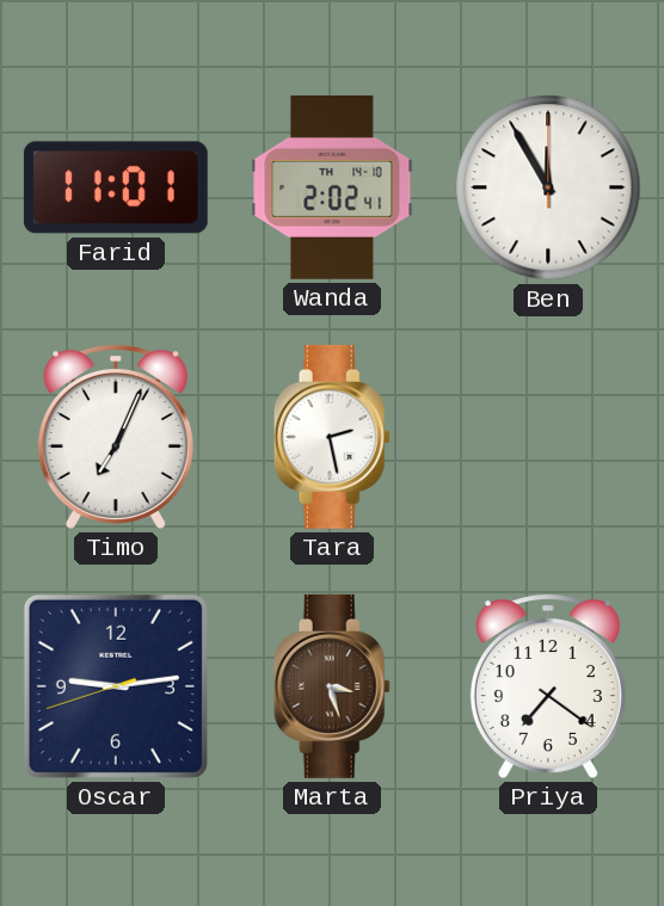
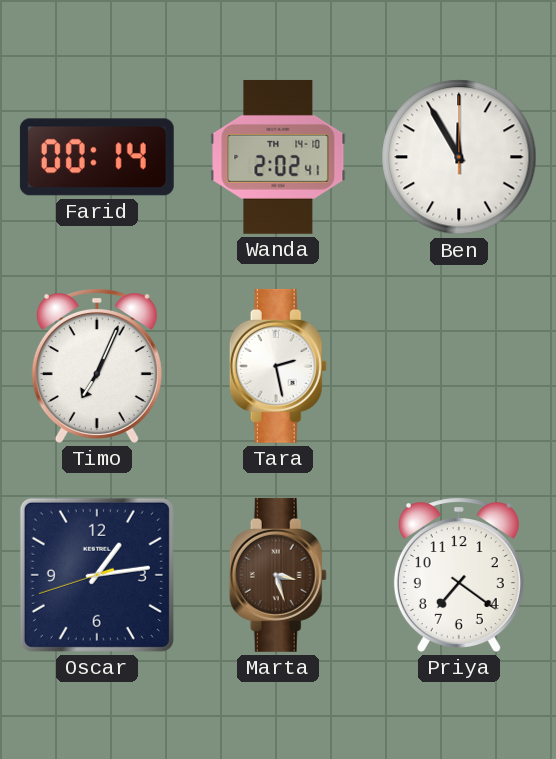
Farid: 11:01 -> 00:14
Oscar: 9:13 -> 1:13
